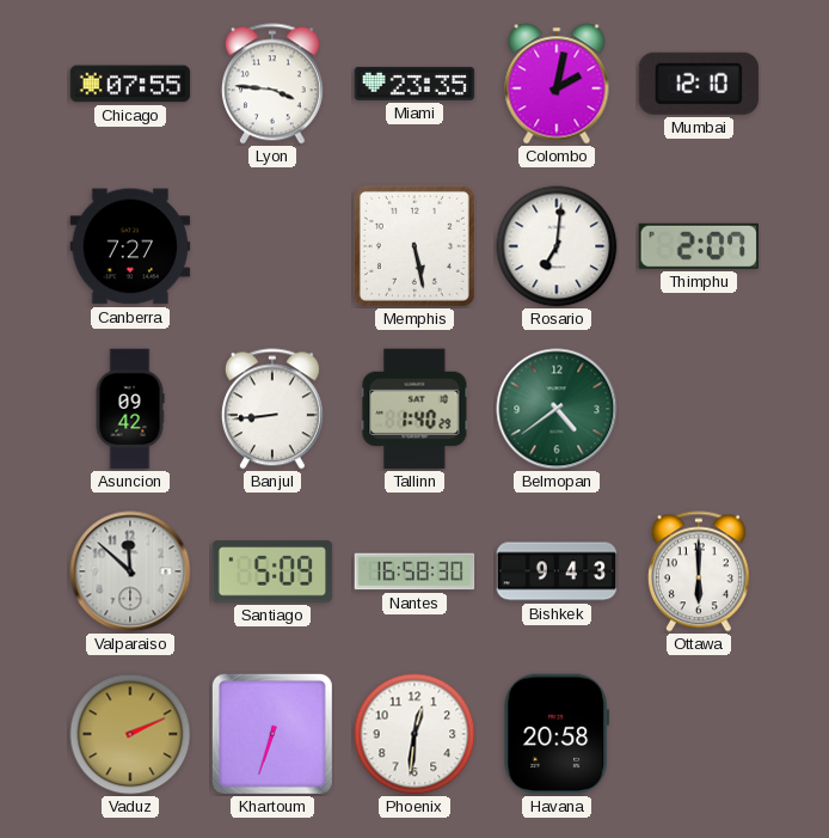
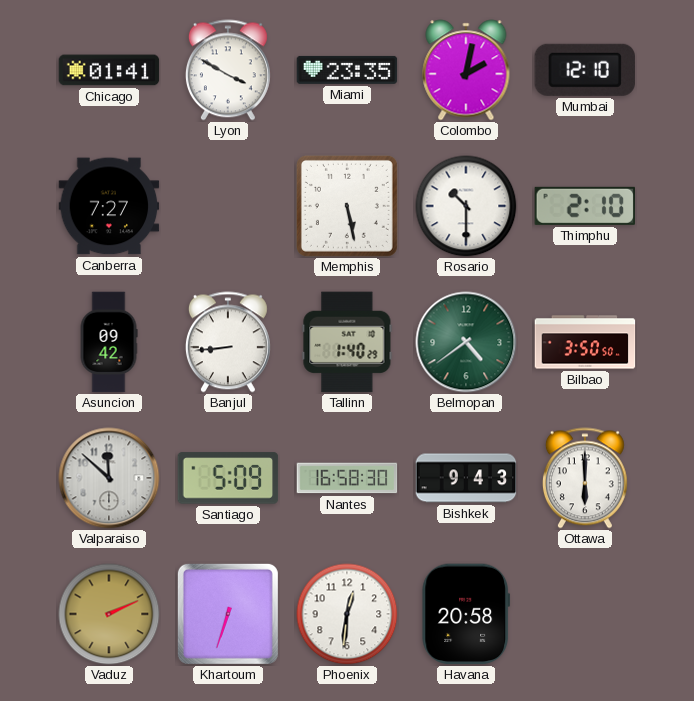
Chicago: 07:55 -> 01:41
Lyon: 3:46 -> 3:50
Rosario: 7:01 -> 10:30
Thimphu: 2:07 -> 2:10
Bilbao: none -> 3:50
